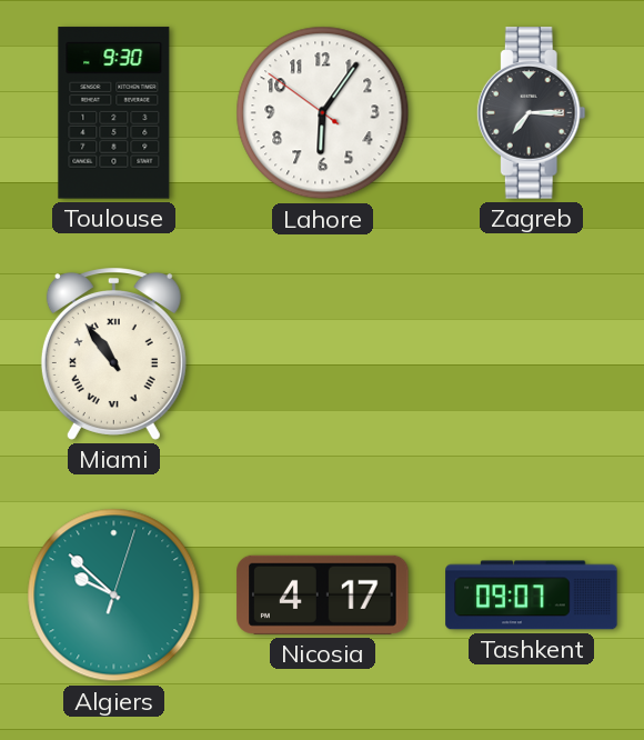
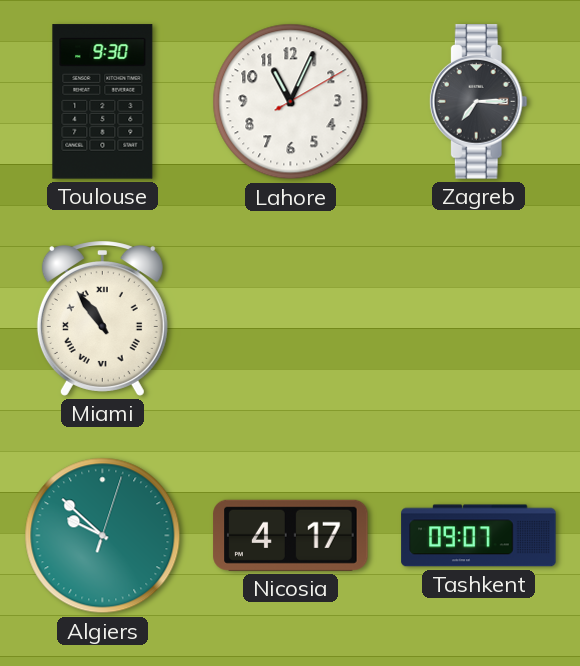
Lahore: 6:05 -> 11:04
